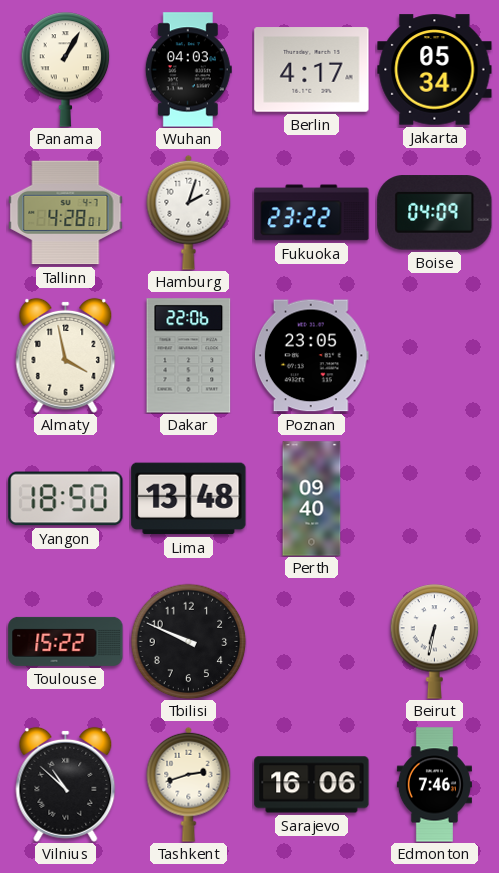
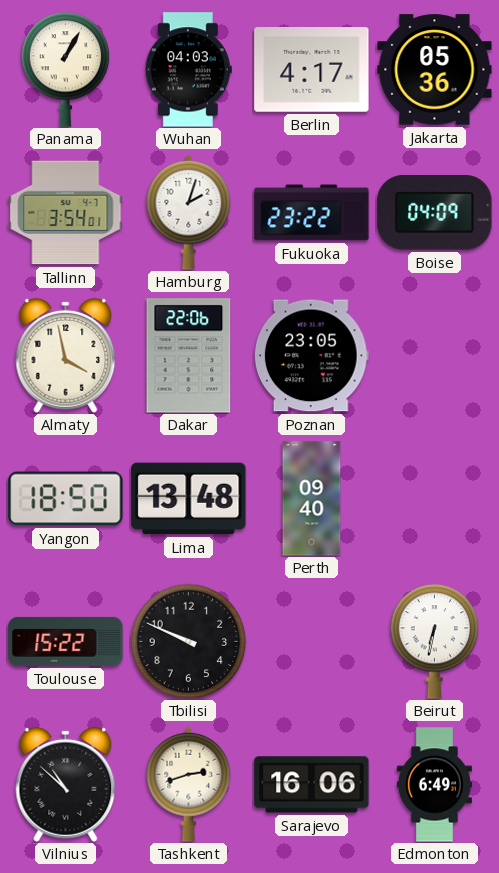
Jakarta: 05:34 -> 05:36
Tallinn: 4:28 -> 3:54
Edmonton: 7:46 -> 6:49
